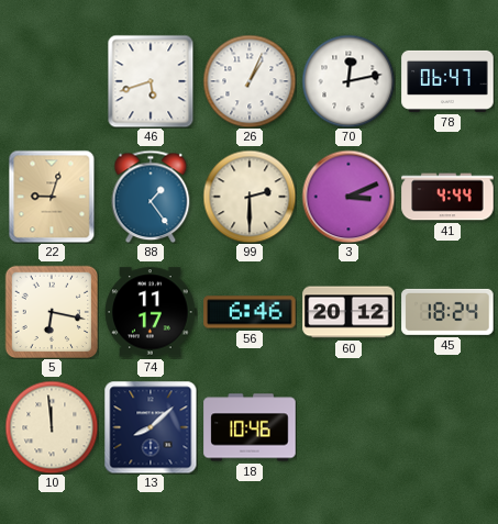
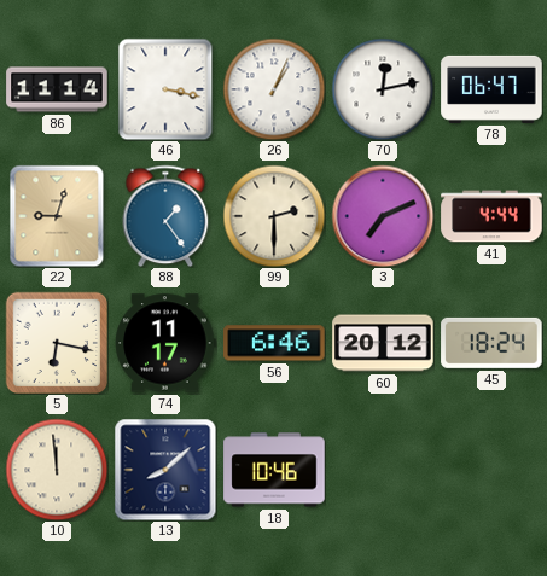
86: none -> 11:14
46: 5:42 -> 3:17
3: 3:11 -> 7:11
